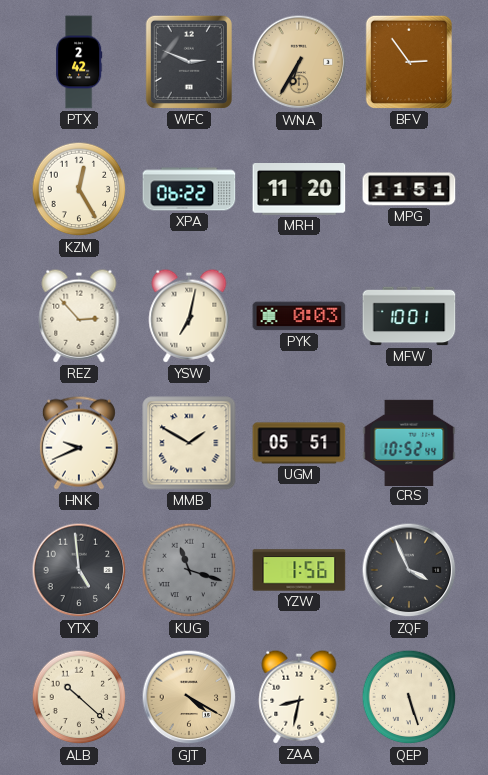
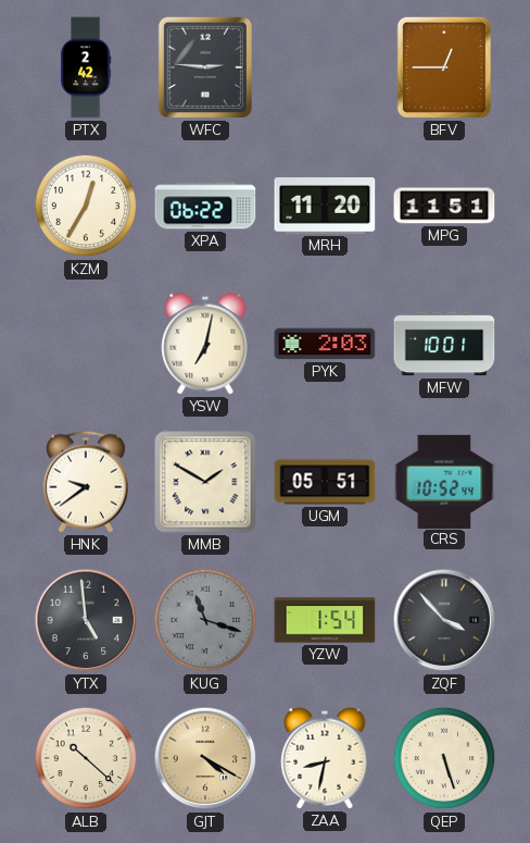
WFC: 2:49 -> 2:46
WNA: 6:35 -> none
BFV: 2:54 -> 12:45
KZM: 12:25 -> 12:35
REZ: 2:53 -> none
PYK: 0:03 -> 2:03
HNK: 9:41 -> 9:39
YZW: 1:56 -> 1:54
ZQF: 3:56 -> 3:53
